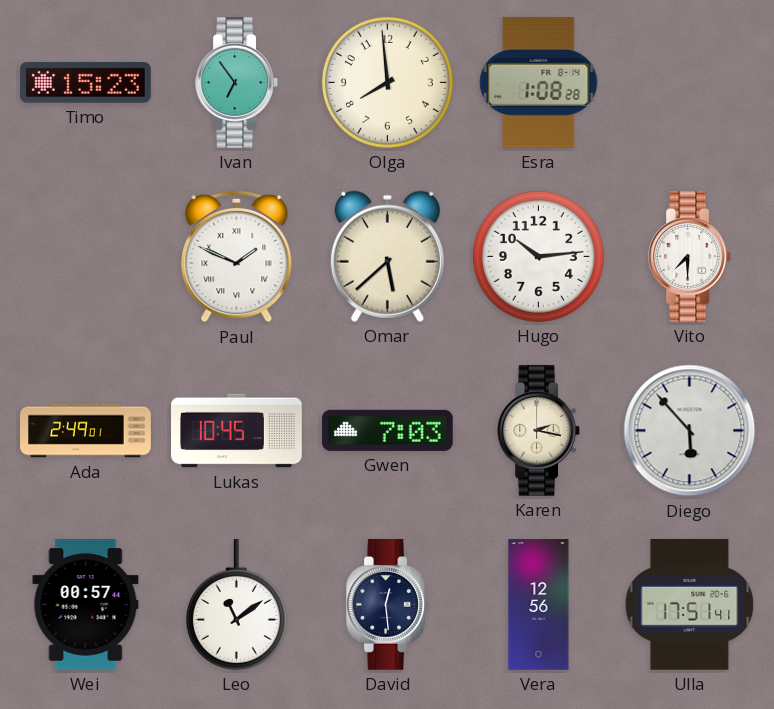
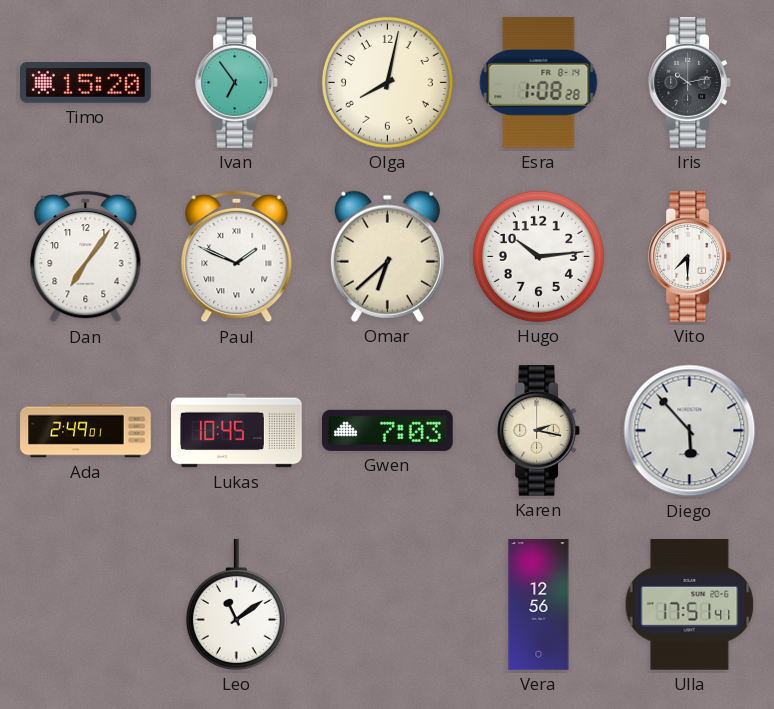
Timo: 15:23 -> 15:20
Olga: 7:59 -> 8:02
Iris: none -> 10:13
Dan: none -> 7:06
Omar: 5:38 -> 6:38
Wei: 00:57 -> none
David: 12:29 -> none
